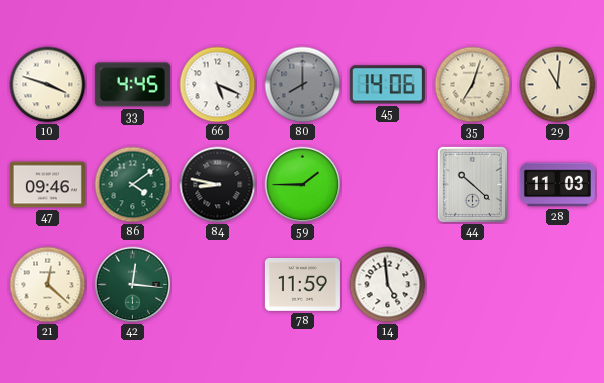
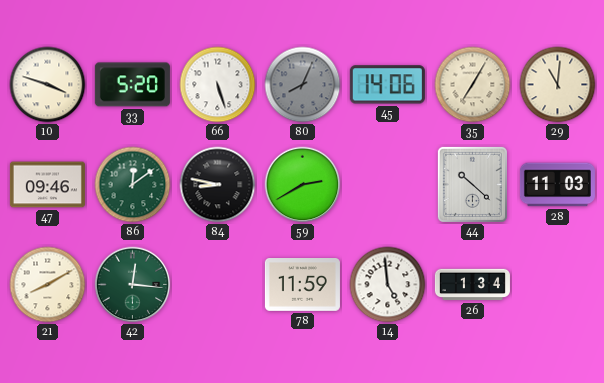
33: 4:45 -> 5:20
66: 5:19 -> 5:27
80: 8:00 -> 8:04
35: 7:03 -> 7:05
86: 4:09 -> 12:09
59: 1:45 -> 2:40
21: 12:22 -> 8:10
26: none -> 1:34
